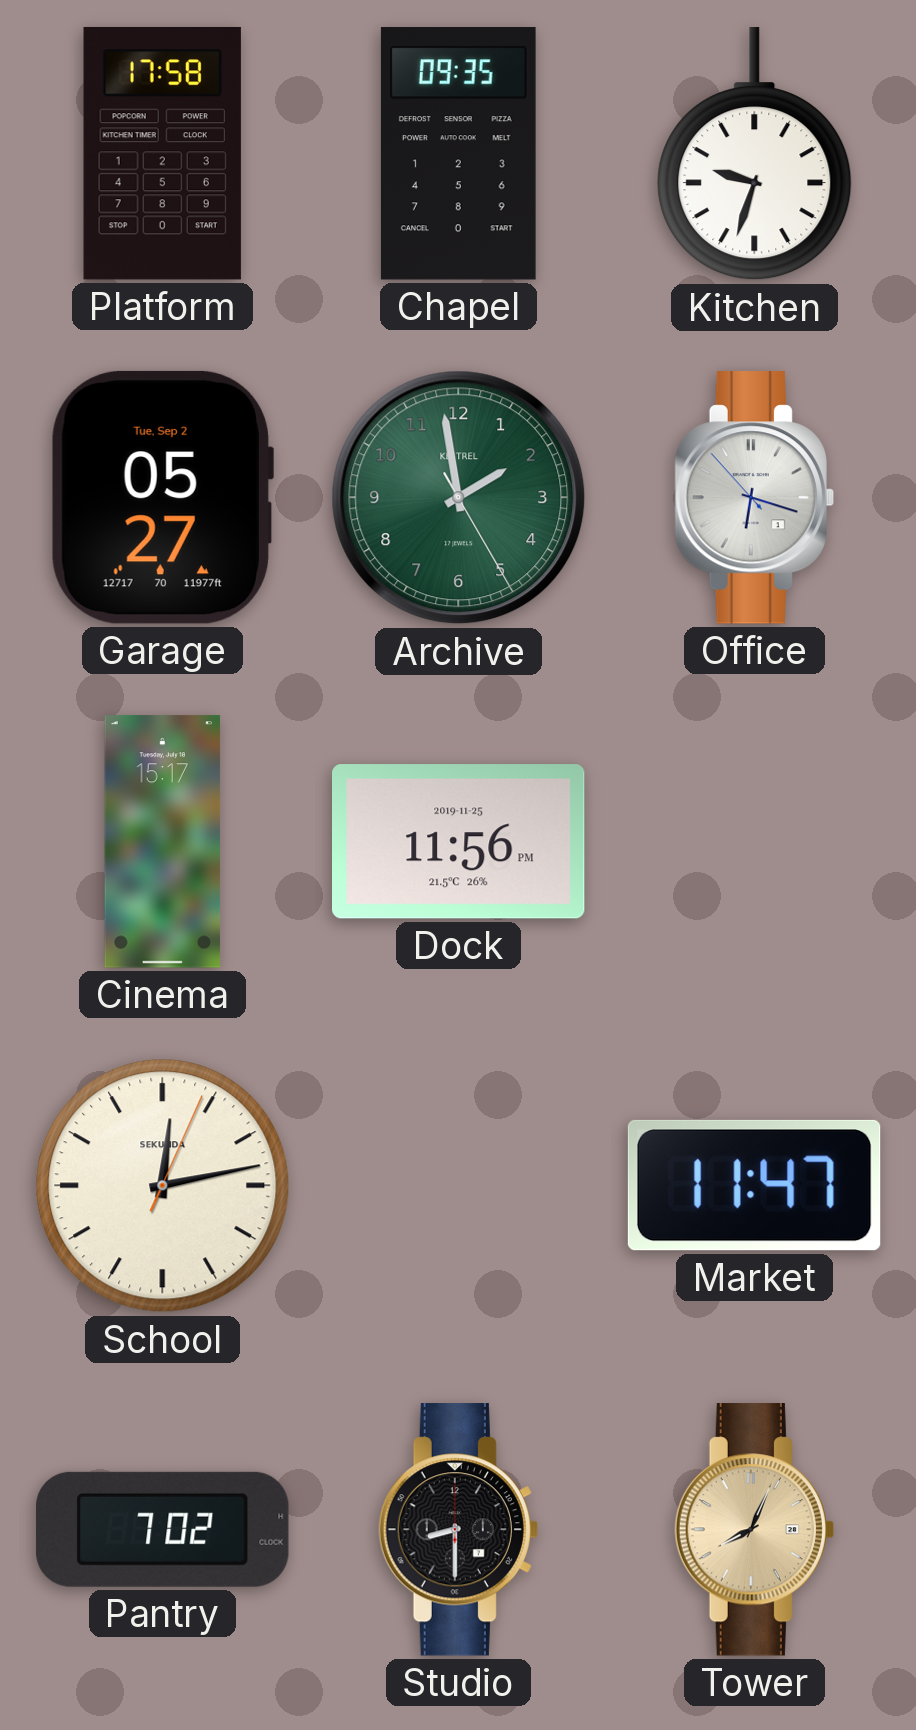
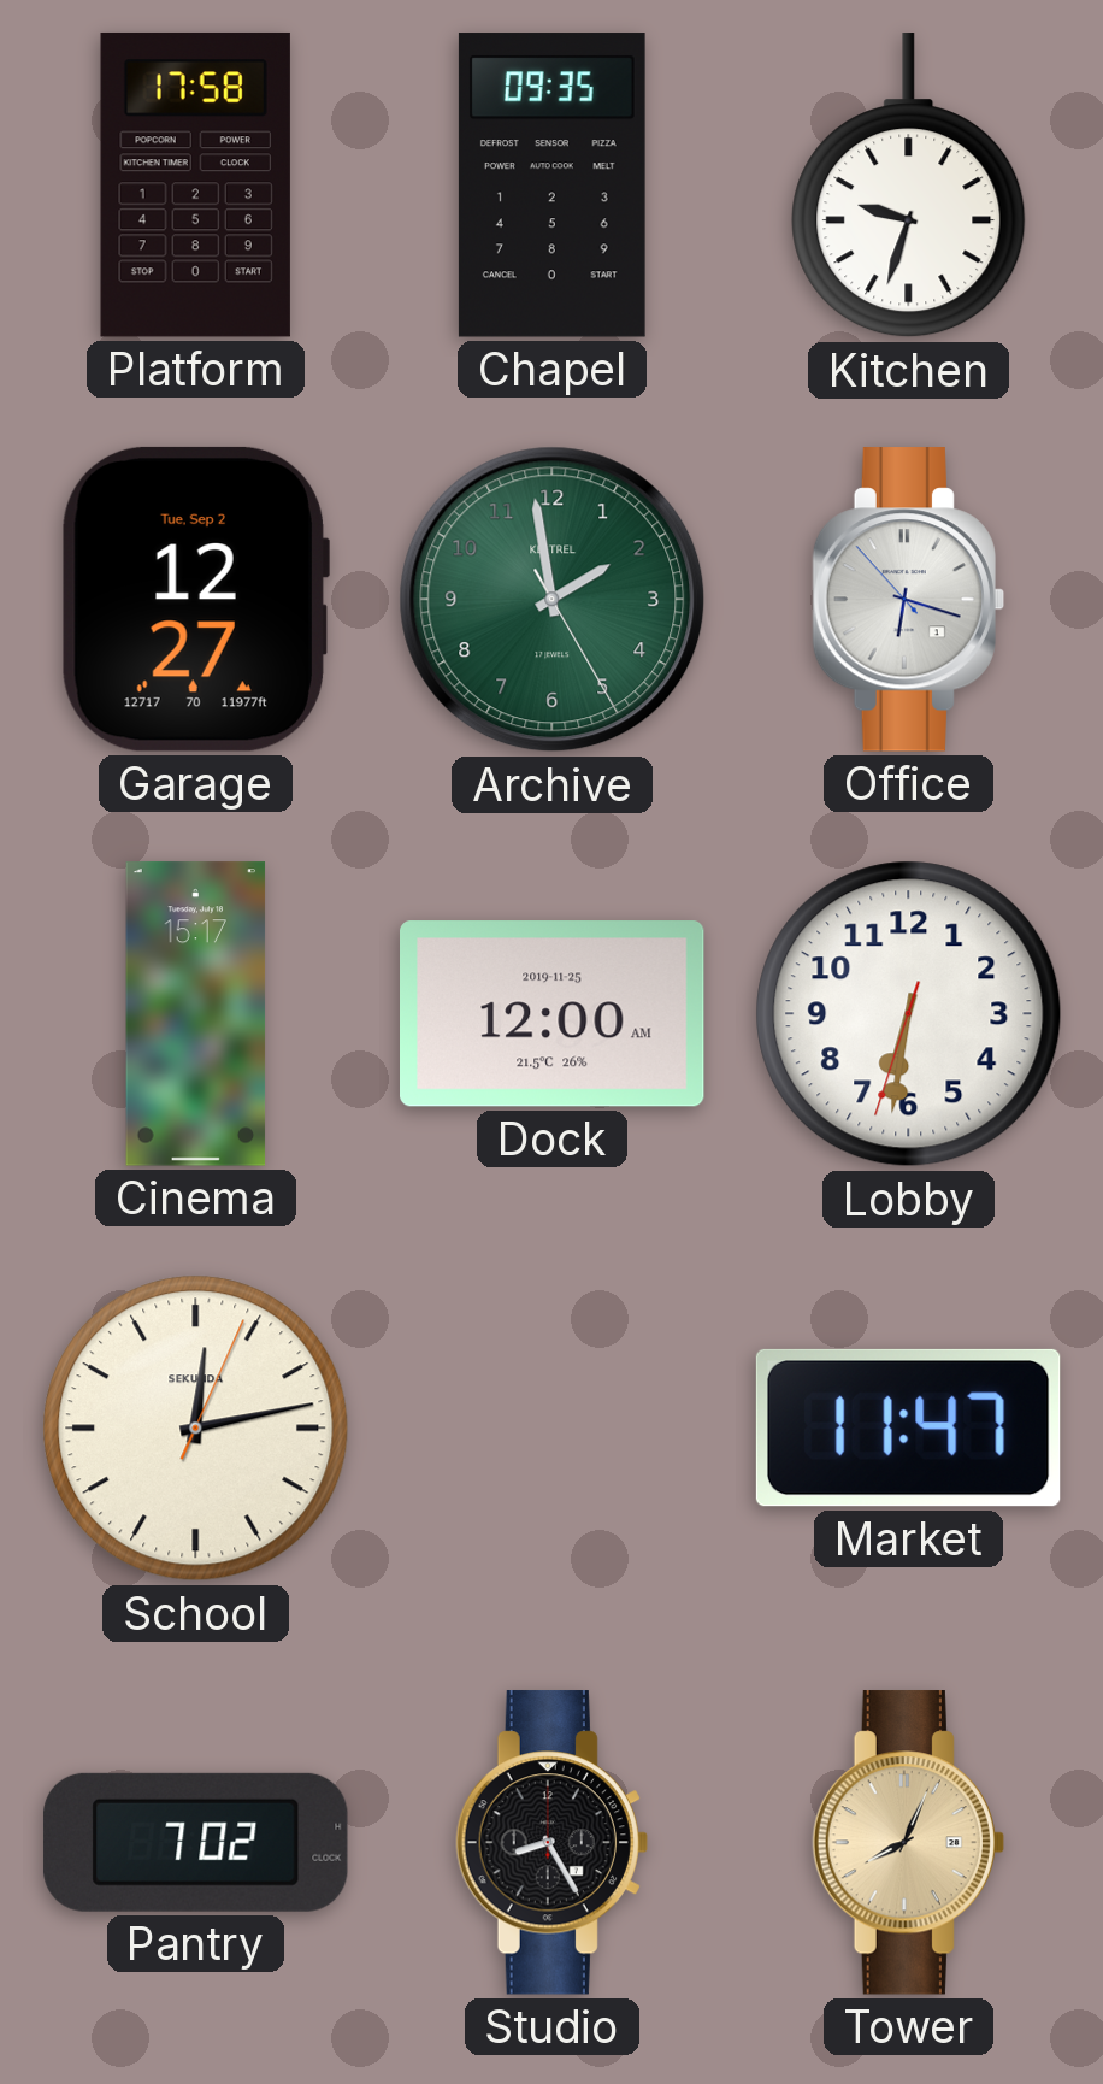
Garage: 05:27 -> 12:27
Dock: 11:56 -> 12:00
Lobby: none -> 6:31
Studio: 8:30 -> 8:25
